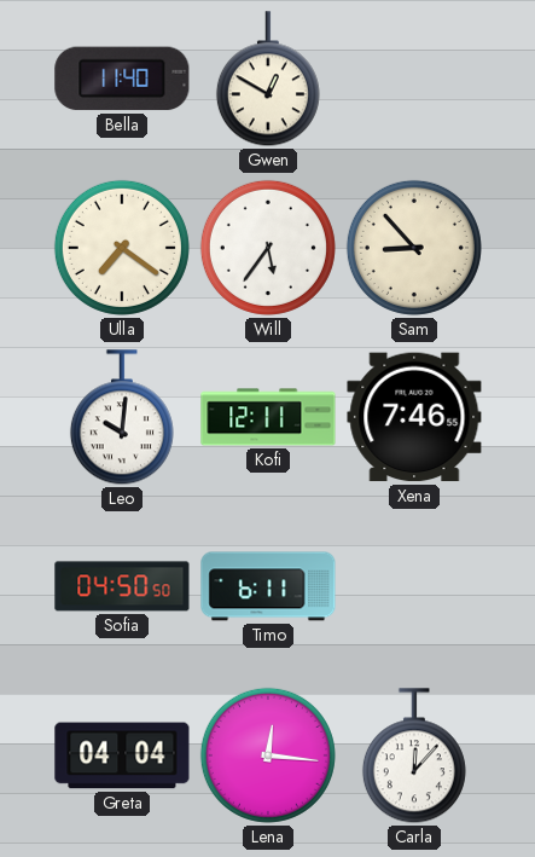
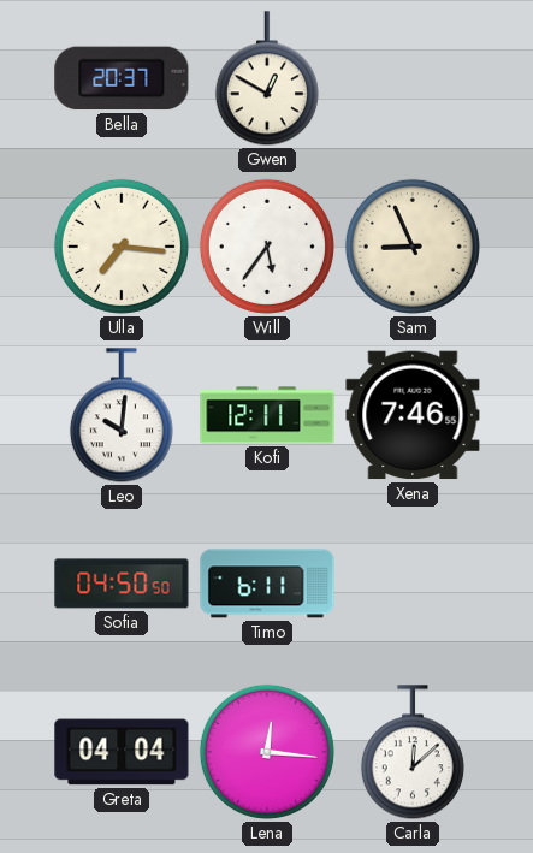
Bella: 11:40 -> 20:37
Ulla: 7:21 -> 7:16
Sam: 8:53 -> 8:56
Carla: 12:07 -> 12:08
